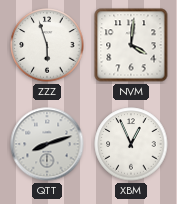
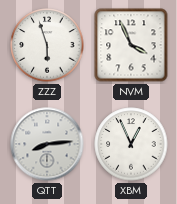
NVM: 4:01 -> 3:56
QTT: 8:12 -> 8:14
